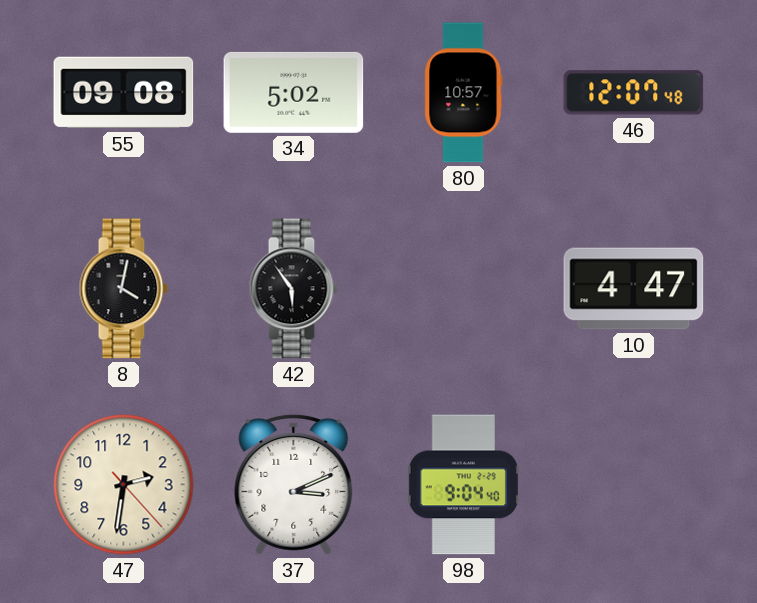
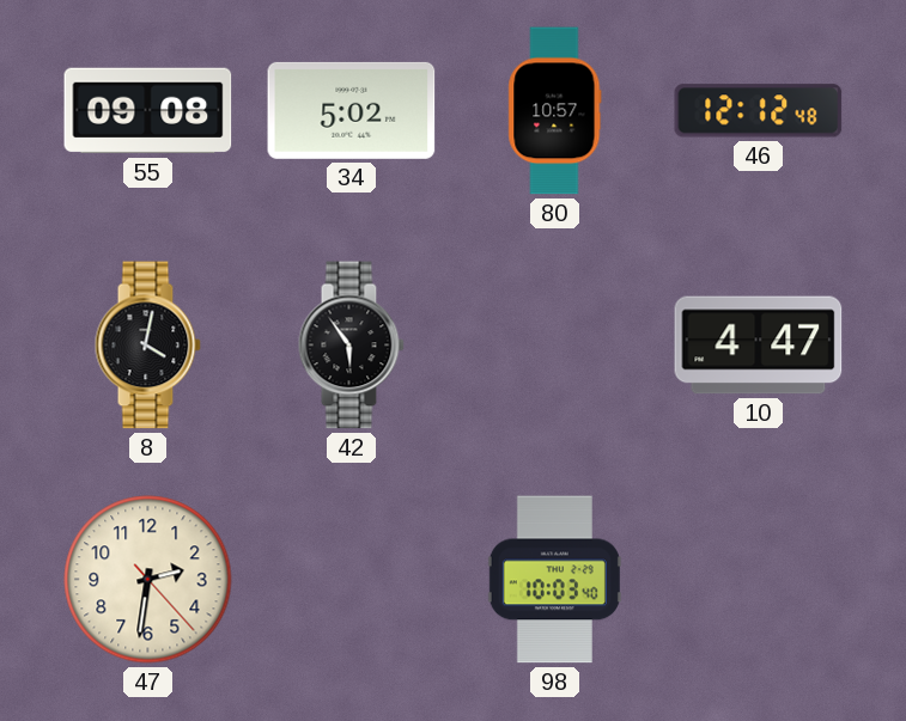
46: 12:07 -> 12:12
37: 3:11 -> none
98: 9:04 -> 10:03
